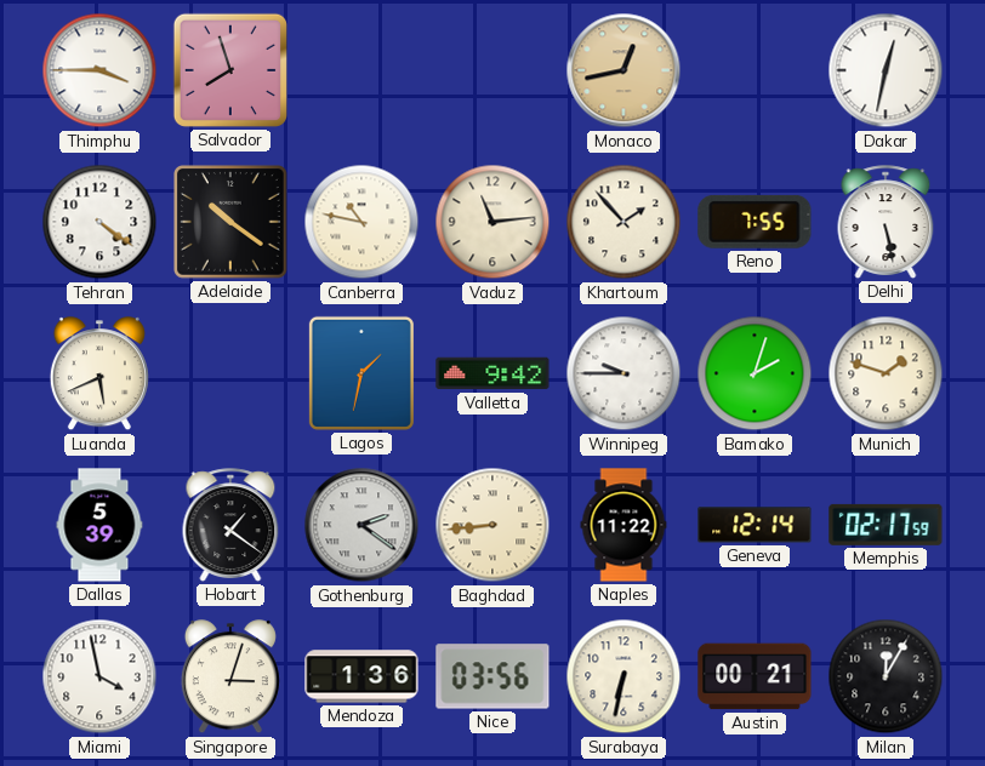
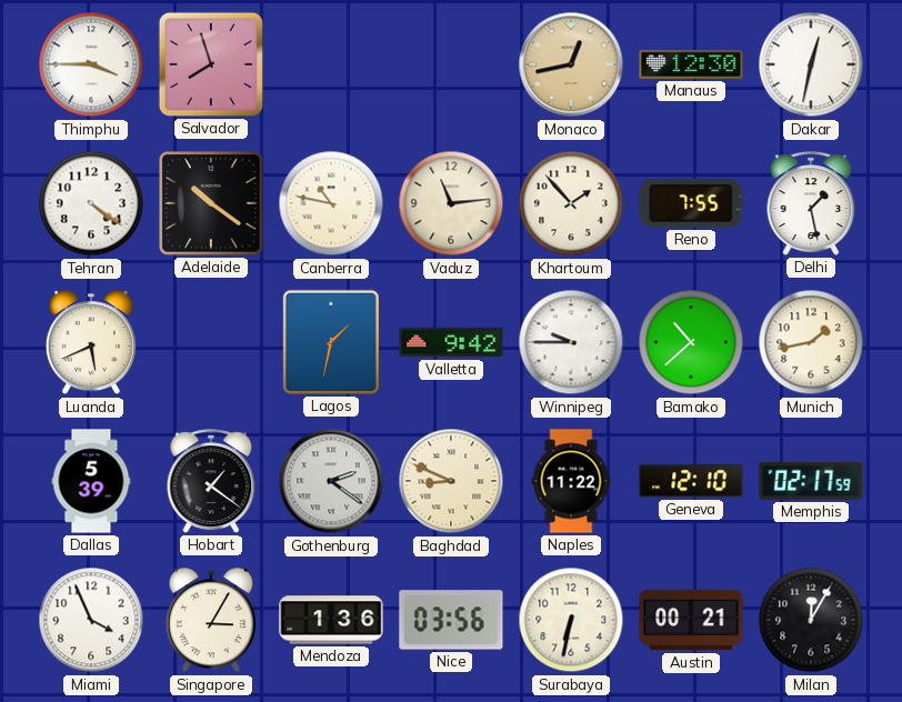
Manaus: none -> 12:30
Delhi: 5:28 -> 1:28
Bamako: 2:03 -> 10:38
Munich: 1:48 -> 1:43
Baghdad: 8:44 -> 8:49
Geneva: 12:14 -> 12:10
Miami: 3:58 -> 3:56
Singapore: 3:03 -> 3:05
